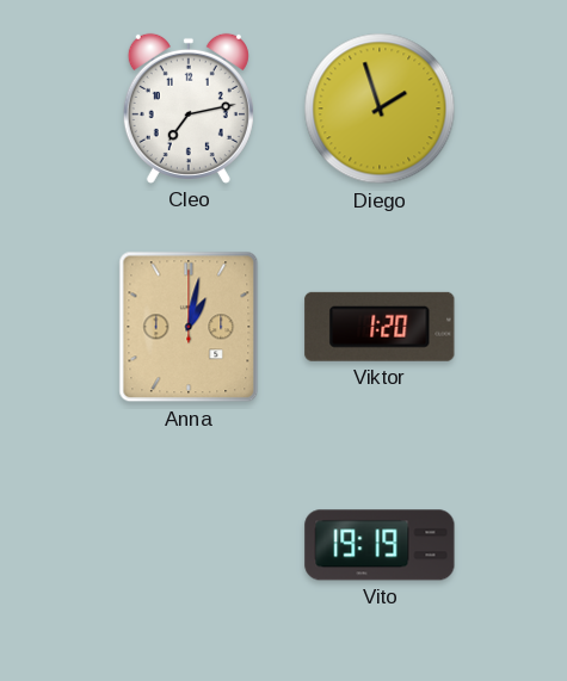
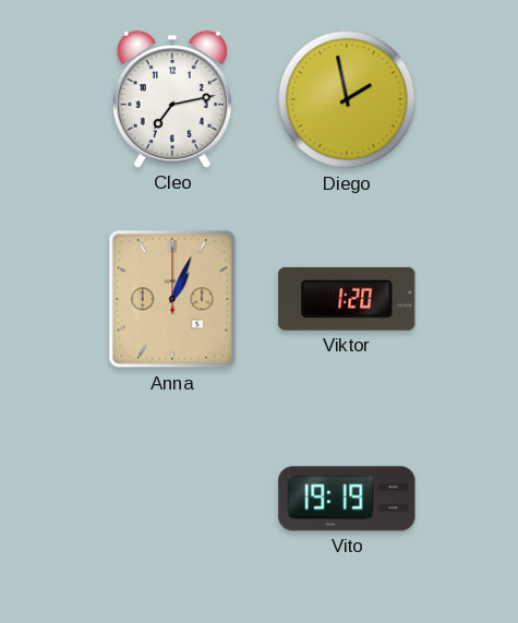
Diego: 1:57 -> 1:58
Anna: 1:02 -> 1:04
